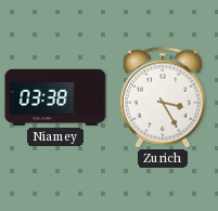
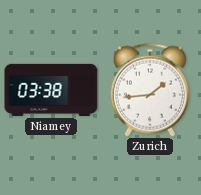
Zurich: 3:25 -> 1:44
